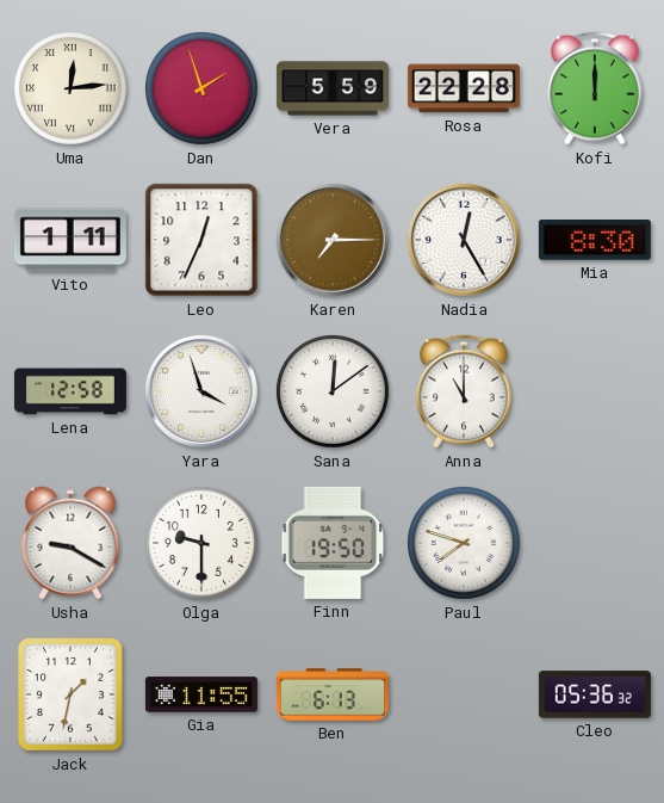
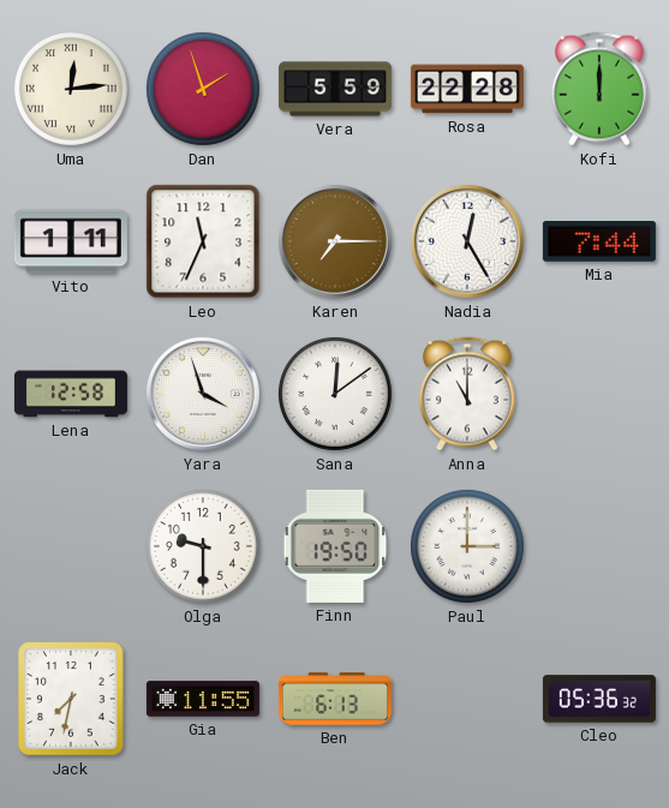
Leo: 12:34 -> 11:34
Mia: 8:30 -> 7:44
Usha: 9:20 -> none
Paul: 7:48 -> 3:00
Jack: 1:32 -> 7:32
